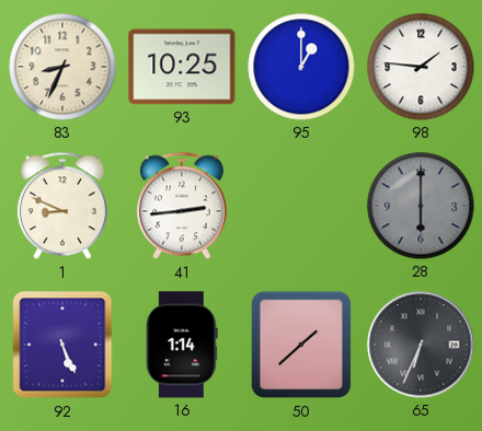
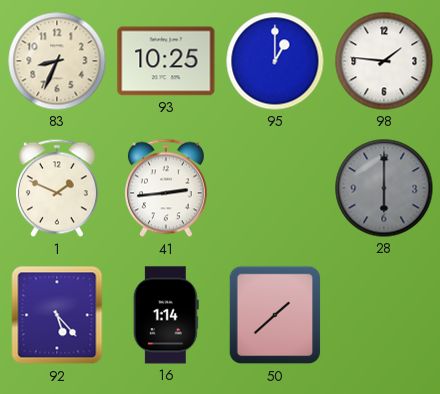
1: 8:49 -> 1:49
92: 5:26 -> 5:23
65: 6:34 -> none
